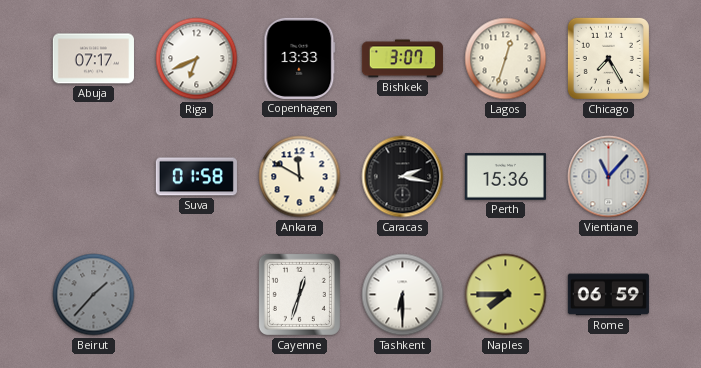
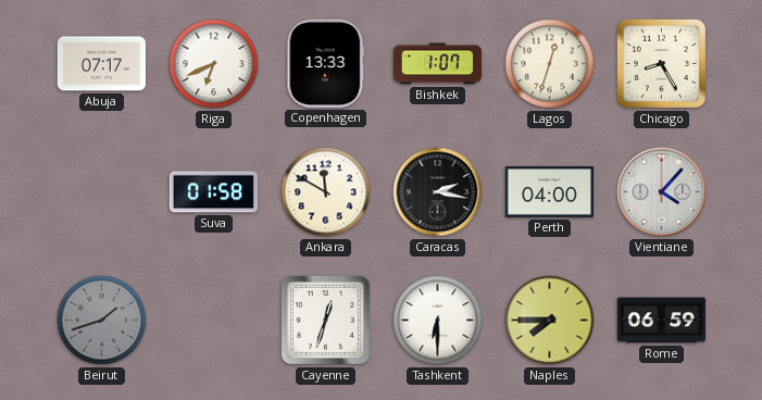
Bishkek: 3:07 -> 1:07
Chicago: 7:25 -> 8:25
Perth: 15:36 -> 04:00
Vientiane: 11:07 -> 4:07
Beirut: 1:37 -> 1:42
